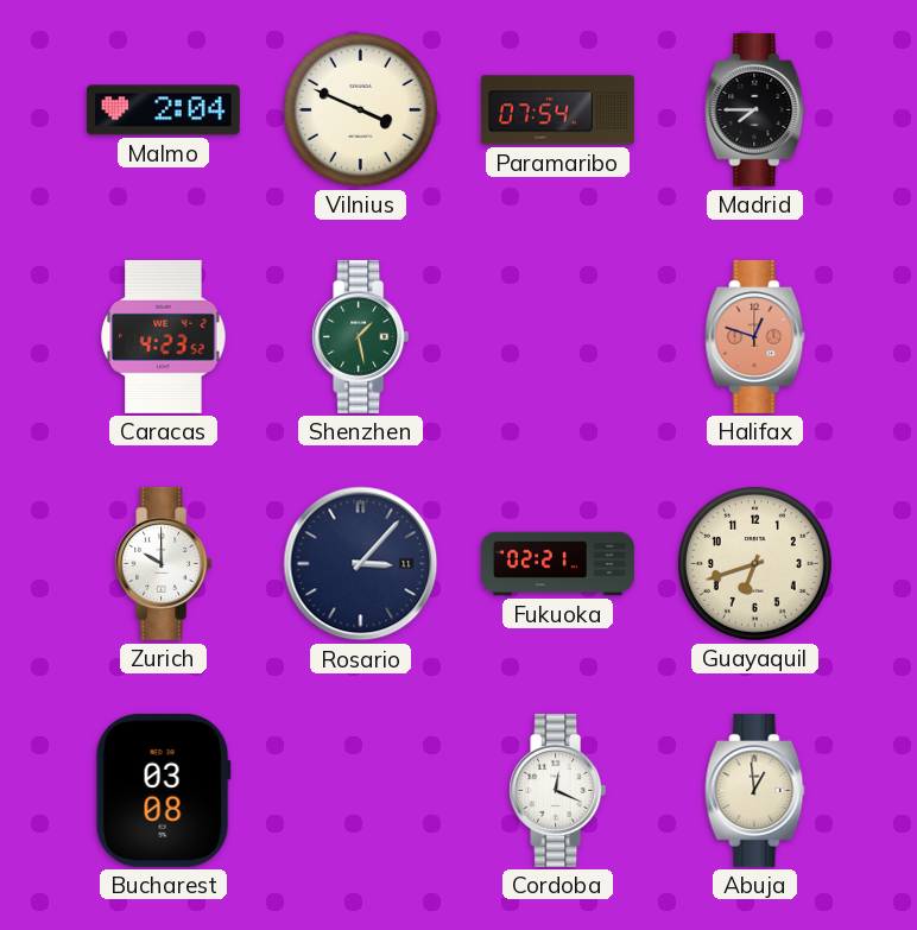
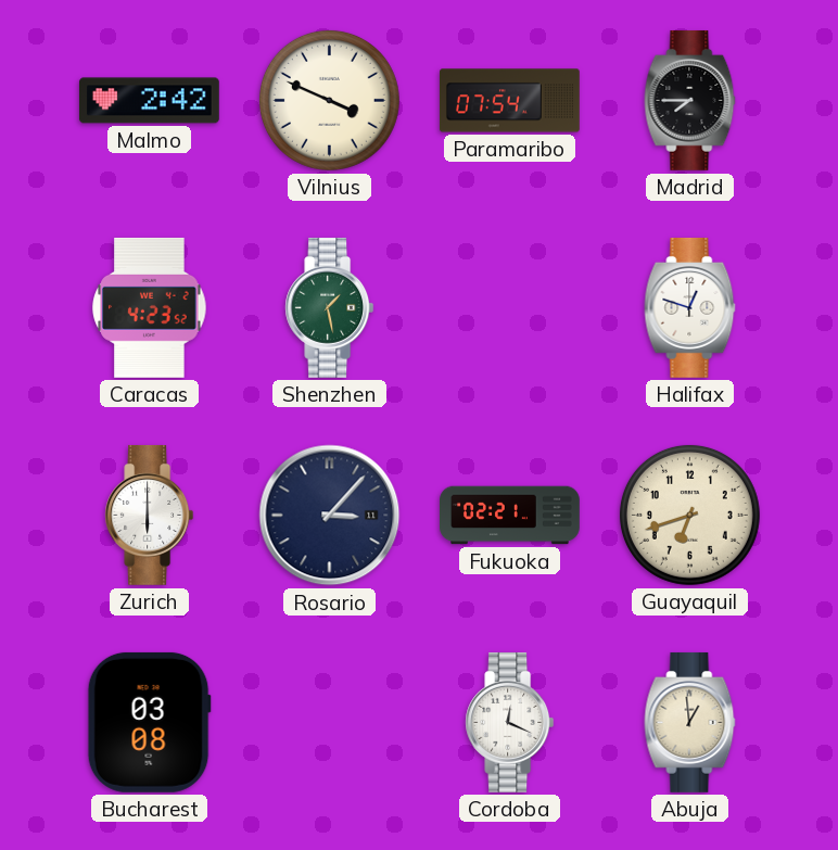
Malmo: 2:04 -> 2:42
Halifax dial: salmon -> white
Zurich: 10:00 -> 6:00
